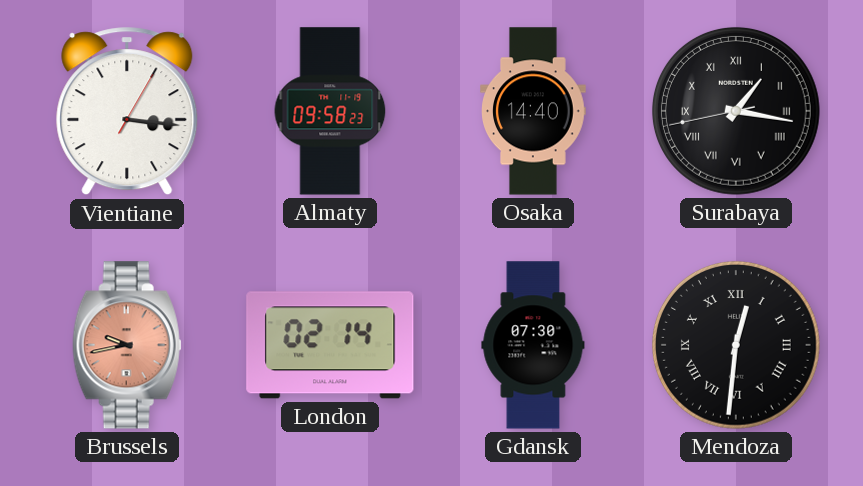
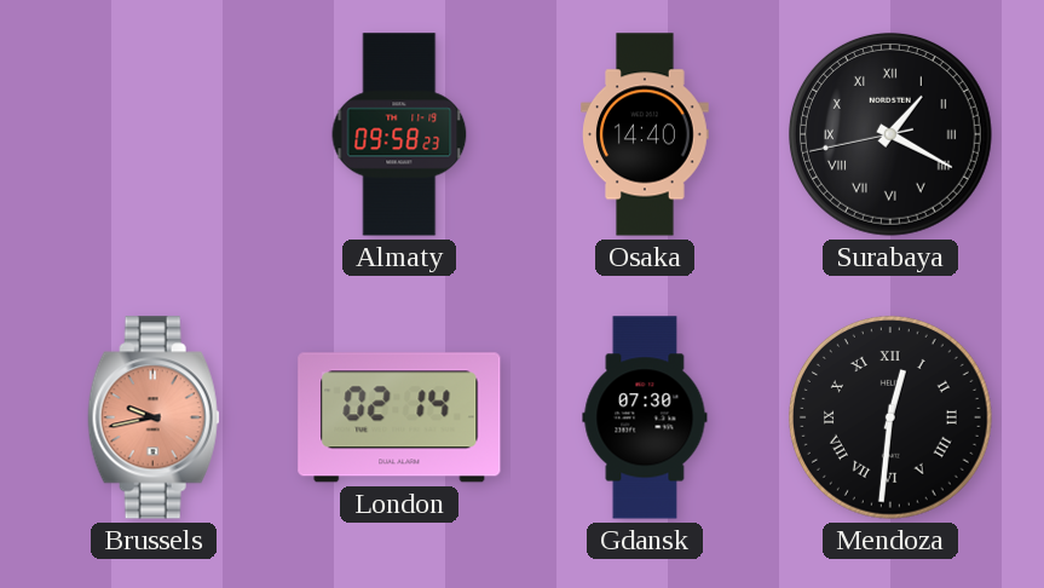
Vientiane: 3:16 -> none
Surabaya: 1:16 -> 1:19
